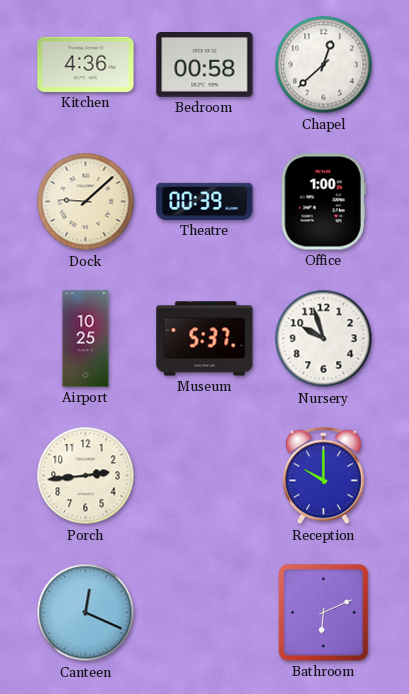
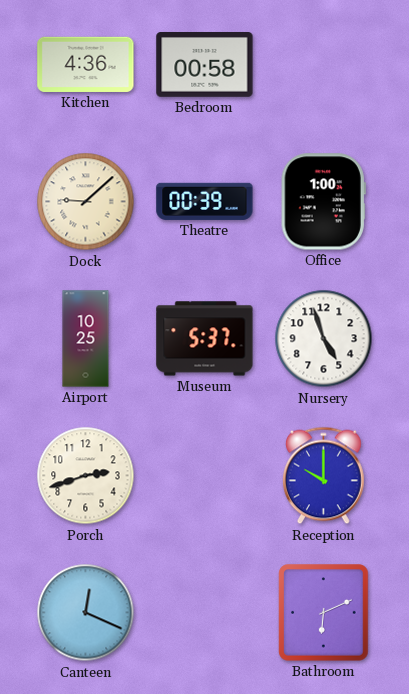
Chapel: 12:38 -> none
Nursery: 9:57 -> 4:57
Porch: 2:44 -> 2:42
